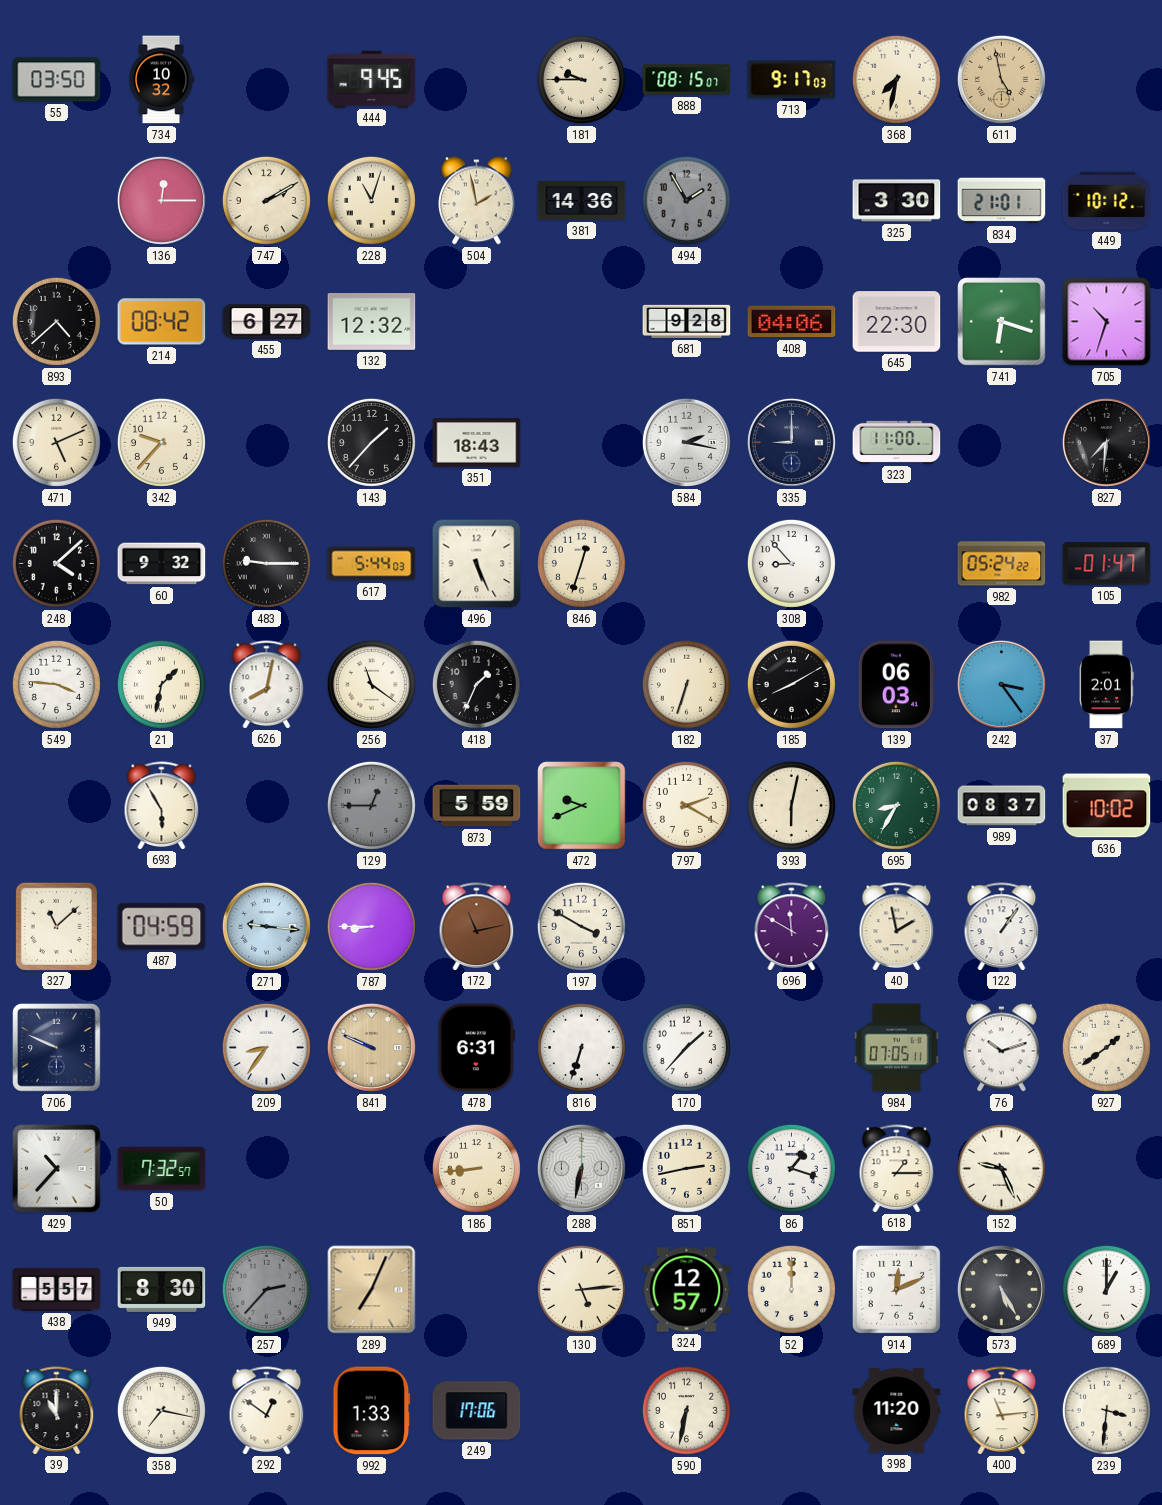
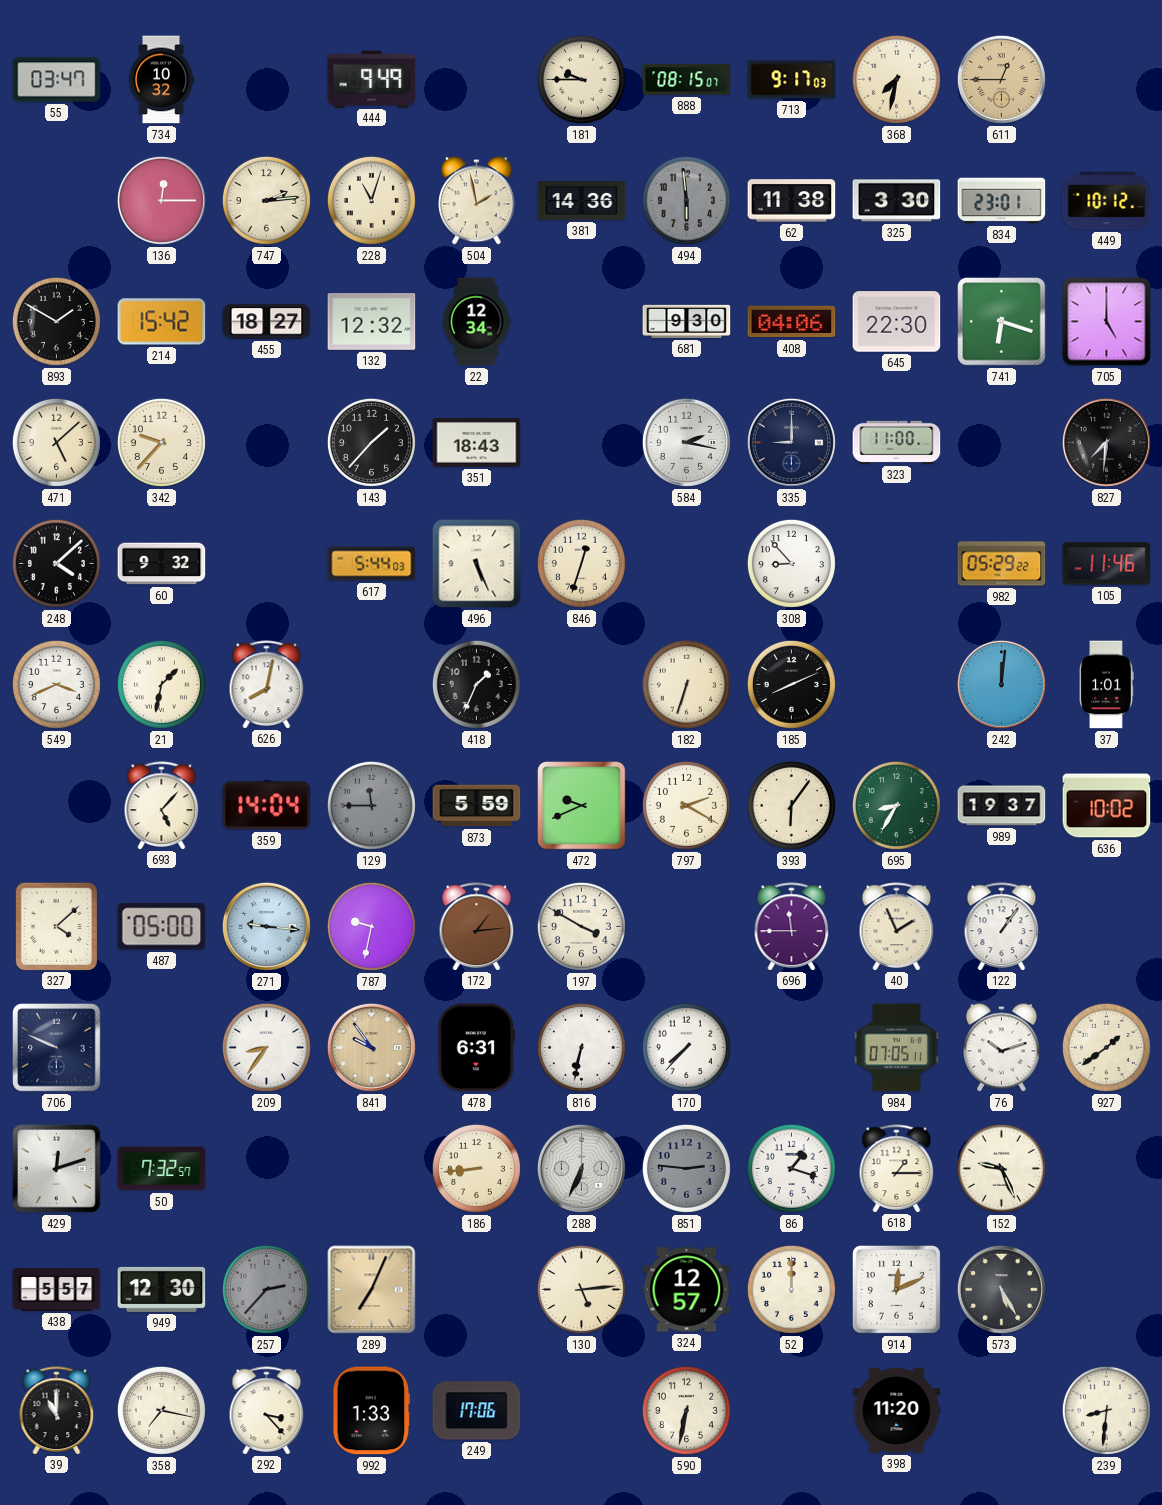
55: 03:50 -> 03:47
444: 9:45 -> 9:49
611: 4:58 -> 12:45
747: 2:10 -> 2:14
494: 1:55 -> 5:59
62: none -> 11:38
834: 21:01 -> 23:01
893: 4:38 -> 1:50
214: 08:42 -> 15:42
455: 6:27 -> 18:27
22: none -> 12:34
681: 9:28 -> 9:30
705: 10:33 -> 5:00
471: 5:11 -> 5:08
483: 9:15 -> none
982: 05:24 -> 05:29
105: 01:47 -> 11:46
549: 3:46 -> 3:41
256: 11:21 -> none
185: 8:10 -> 8:11
139: 06:03 -> none
242: 3:24 -> 12:01
37: 2:01 -> 1:01
693: 5:55 -> 5:07
359: none -> 14:04
129: 12:45 -> 11:45
393: 6:02 -> 6:06
989: 08:37 -> 19:37
327: 11:08 -> 4:08
487: 04:59 -> 05:00
787: 8:45 -> 9:32
172: 11:13 -> 1:14
696: 11:50 -> 11:45
40: 1:58 -> 1:56
841: 9:49 -> 9:54
816: 6:33 -> 6:32
170: 1:37 -> 7:37
429: 10:37 -> 12:12
288: 6:32 -> 6:34
851: 2:43 -> 2:46
851 dial: cream -> grey
949: 8:30 -> 12:30
689: 1:00 -> none
292: 12:51 -> 3:23
400: 11:14 -> none
239: 3:31 -> 8:31
